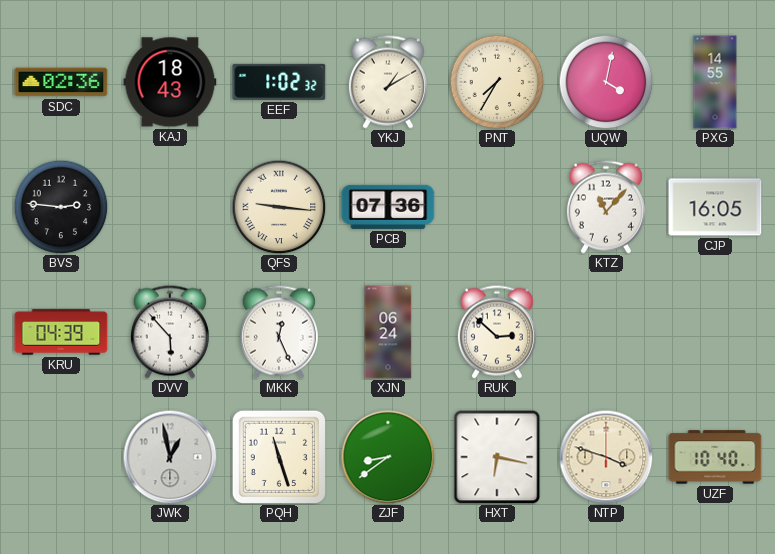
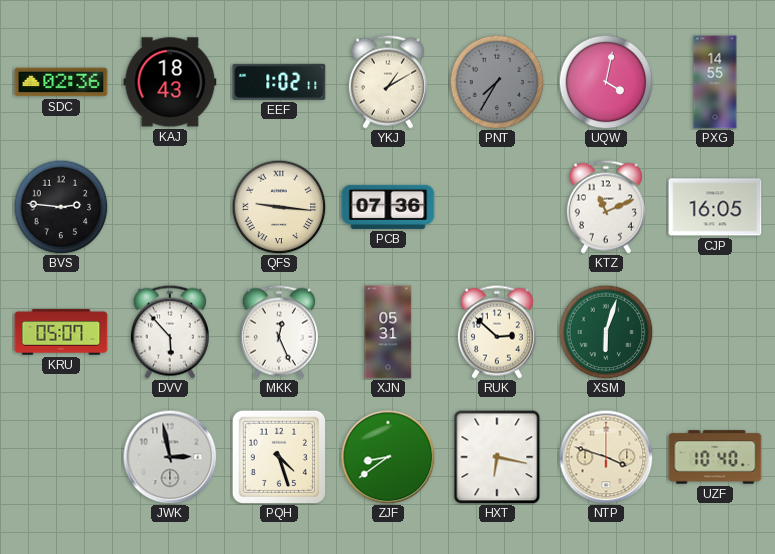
EEF: 1:02:32 -> 1:02:11
PNT dial: cream -> grey
KTZ: 11:07 -> 11:11
KRU: 04:39 -> 05:07
XJN: 06:24 -> 05:31
XSM: none -> 6:03
JWK: 12:58 -> 2:58
PQH: 11:27 -> 4:27
